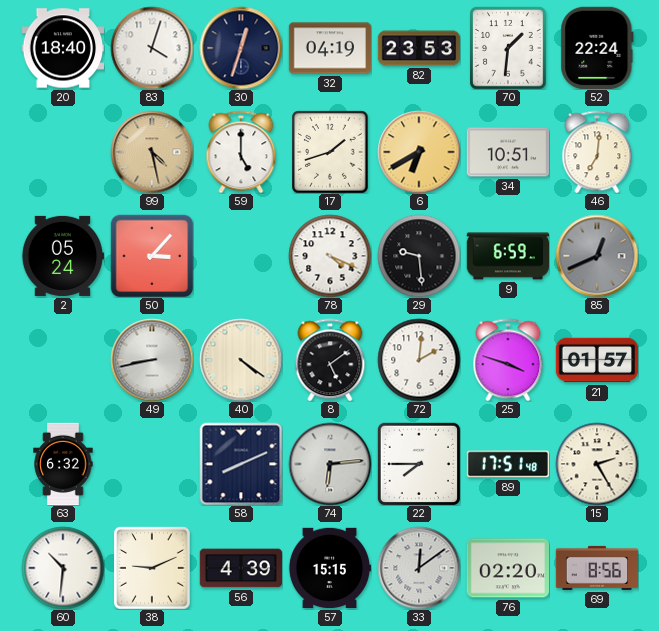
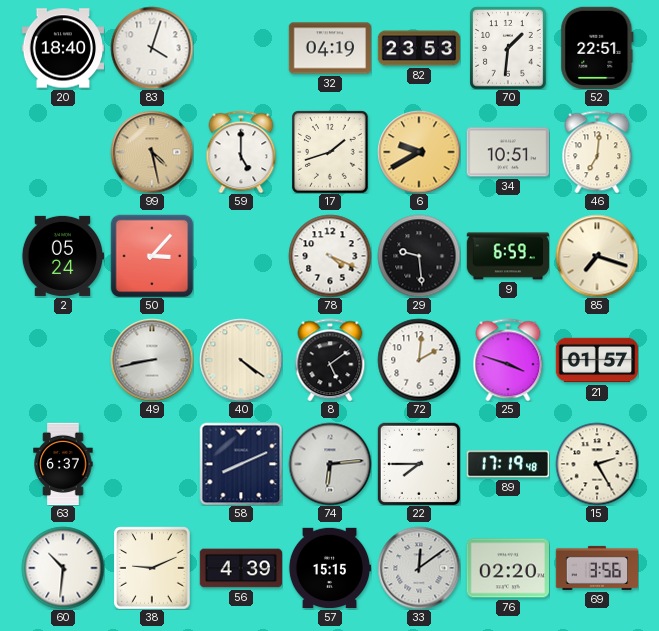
30: 12:33 -> none
52: 22:24 -> 22:51
6: 6:40 -> 9:40
85: 12:41 -> 7:18
85 dial: grey -> cream
63: 6:32 -> 6:37
89: 17:51 -> 17:19
69: 8:56 -> 3:56
